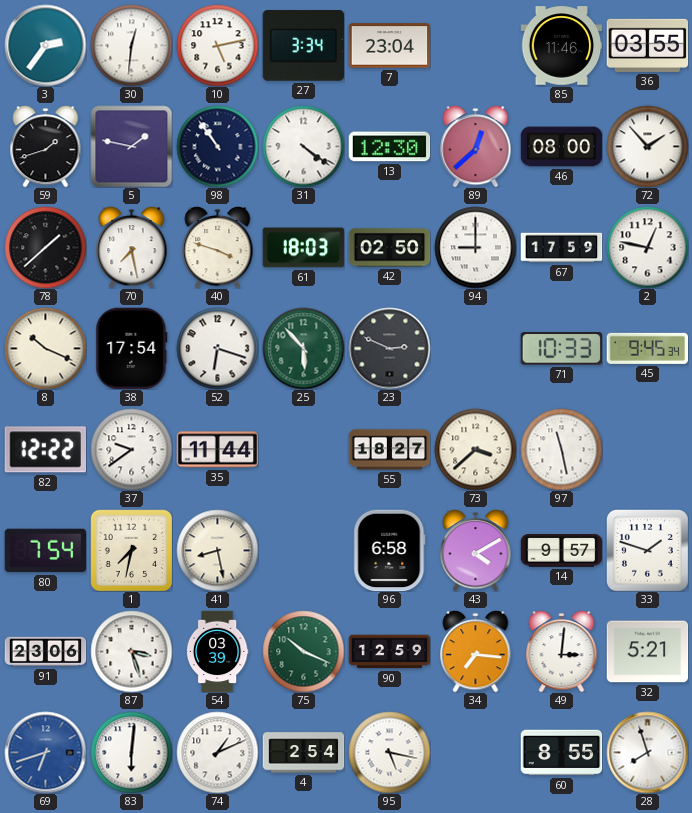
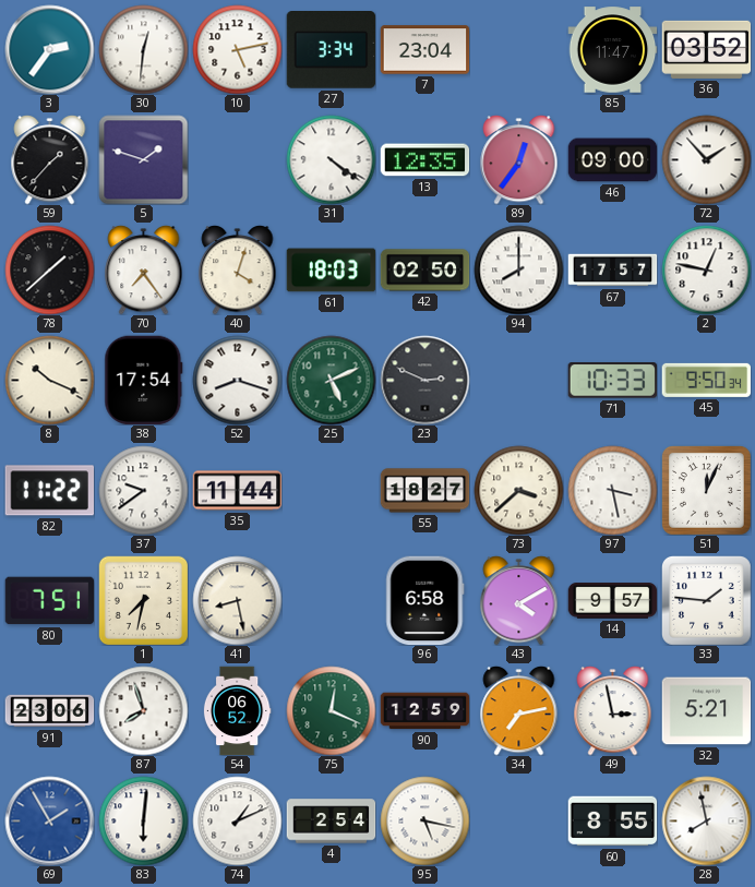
85: 11:46 -> 11:47
36: 03:55 -> 03:52
59: 1:42 -> 1:37
5: 1:47 -> 1:48
98: 10:54 -> none
13: 12:30 -> 12:35
89: 12:38 -> 12:36
46: 08:00 -> 09:00
70: 7:28 -> 7:24
40: 3:48 -> 4:03
94: 9:00 -> 8:00
67: 17:59 -> 17:57
52: 6:18 -> 8:18
25: 5:53 -> 5:11
45: 9:45 -> 9:50
82: 12:22 -> 11:22
97: 11:28 -> 3:28
51: none -> 12:04
80: 7:54 -> 7:51
33: 1:48 -> 1:46
87: 3:27 -> 7:57
54: 03:39 -> 06:52
75: 10:19 -> 12:19
34: 7:16 -> 7:13
49: 3:01 -> 2:58
69: 6:42 -> 1:55
28: 7:57 -> 7:58
